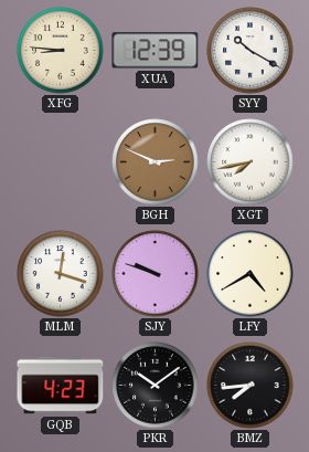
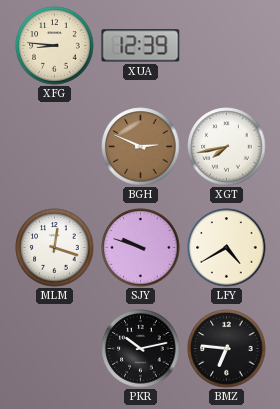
SYY: 10:20 -> none
GQB: 4:23 -> none
PKR: 10:09 -> 10:13
BMZ: 7:44 -> 6:46
